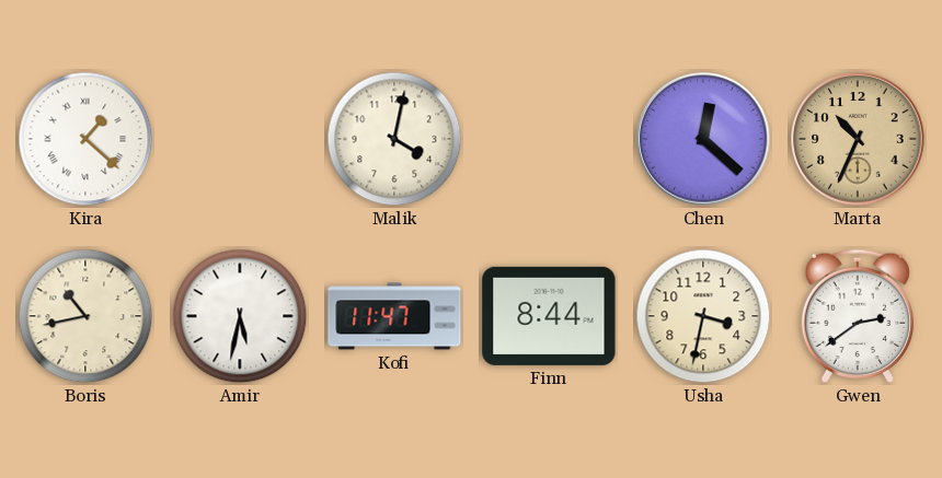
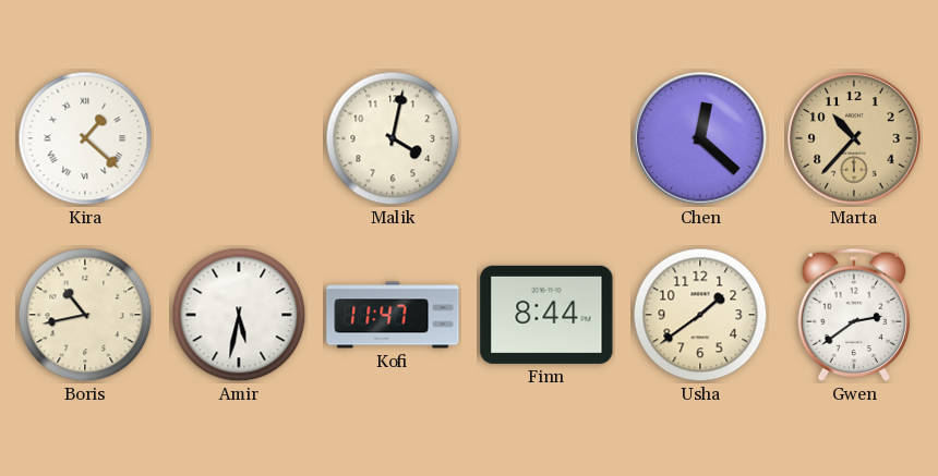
Marta: 10:34 -> 10:37
Usha: 3:32 -> 1:39
